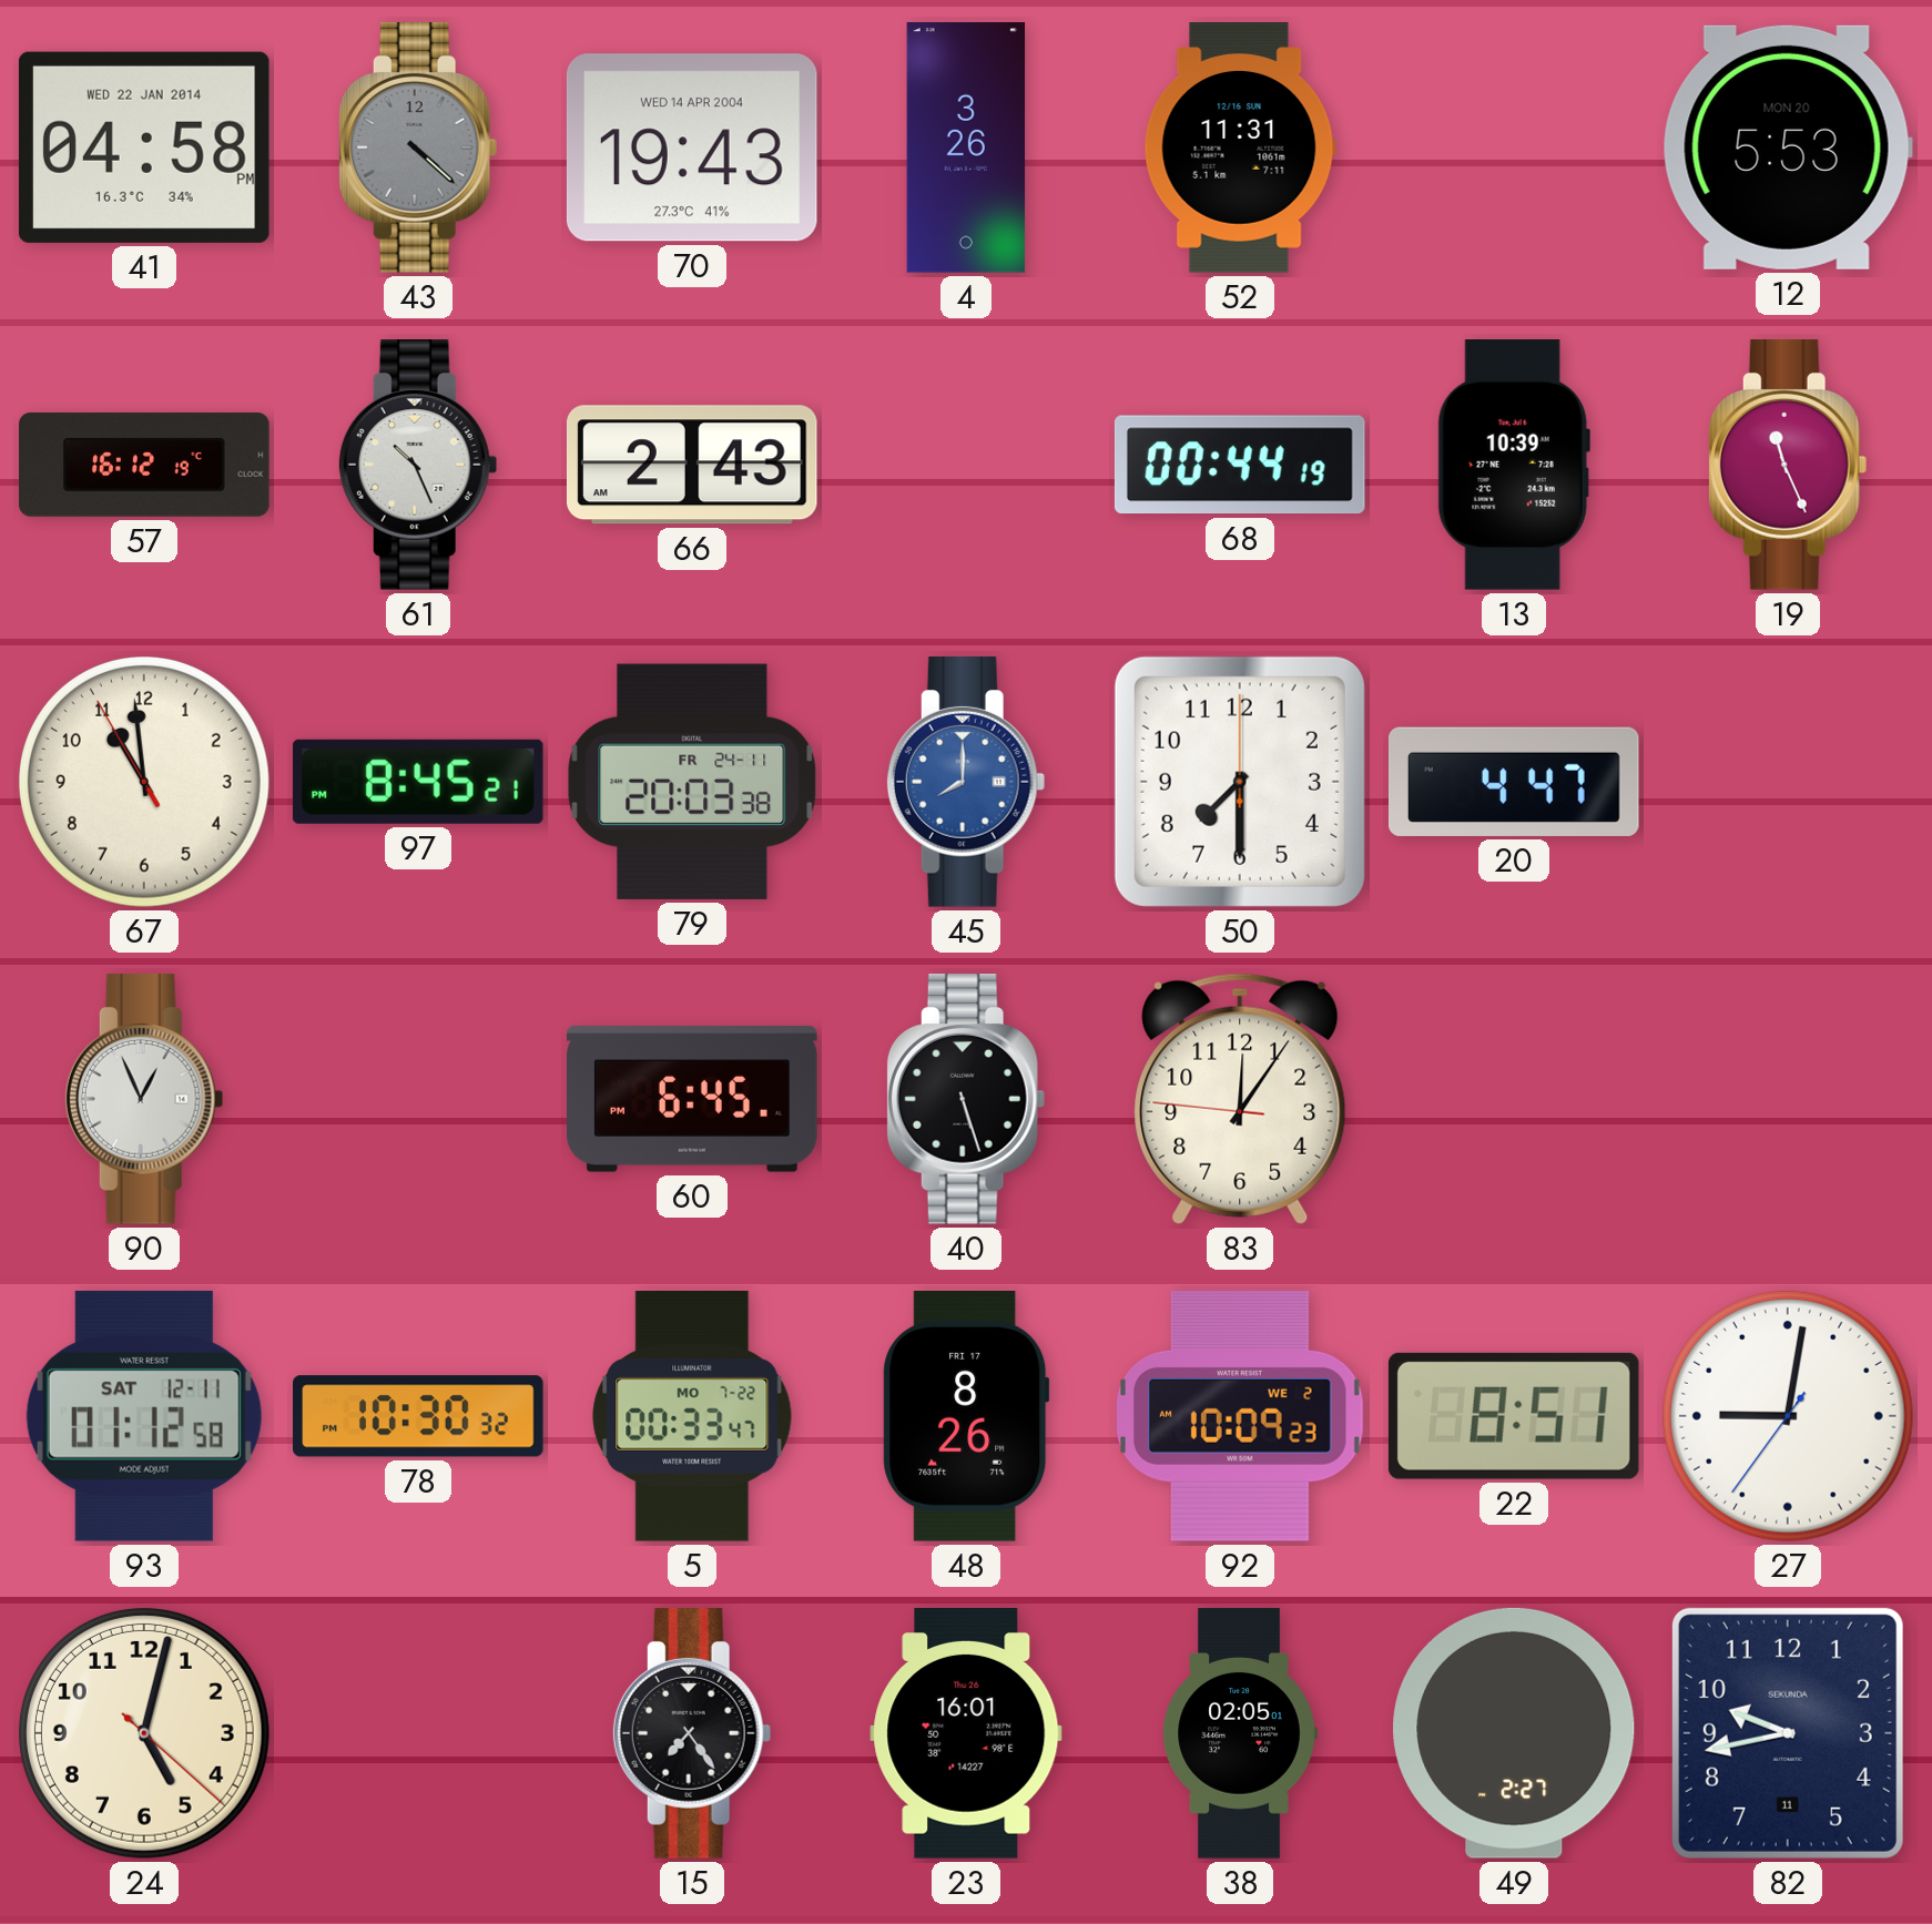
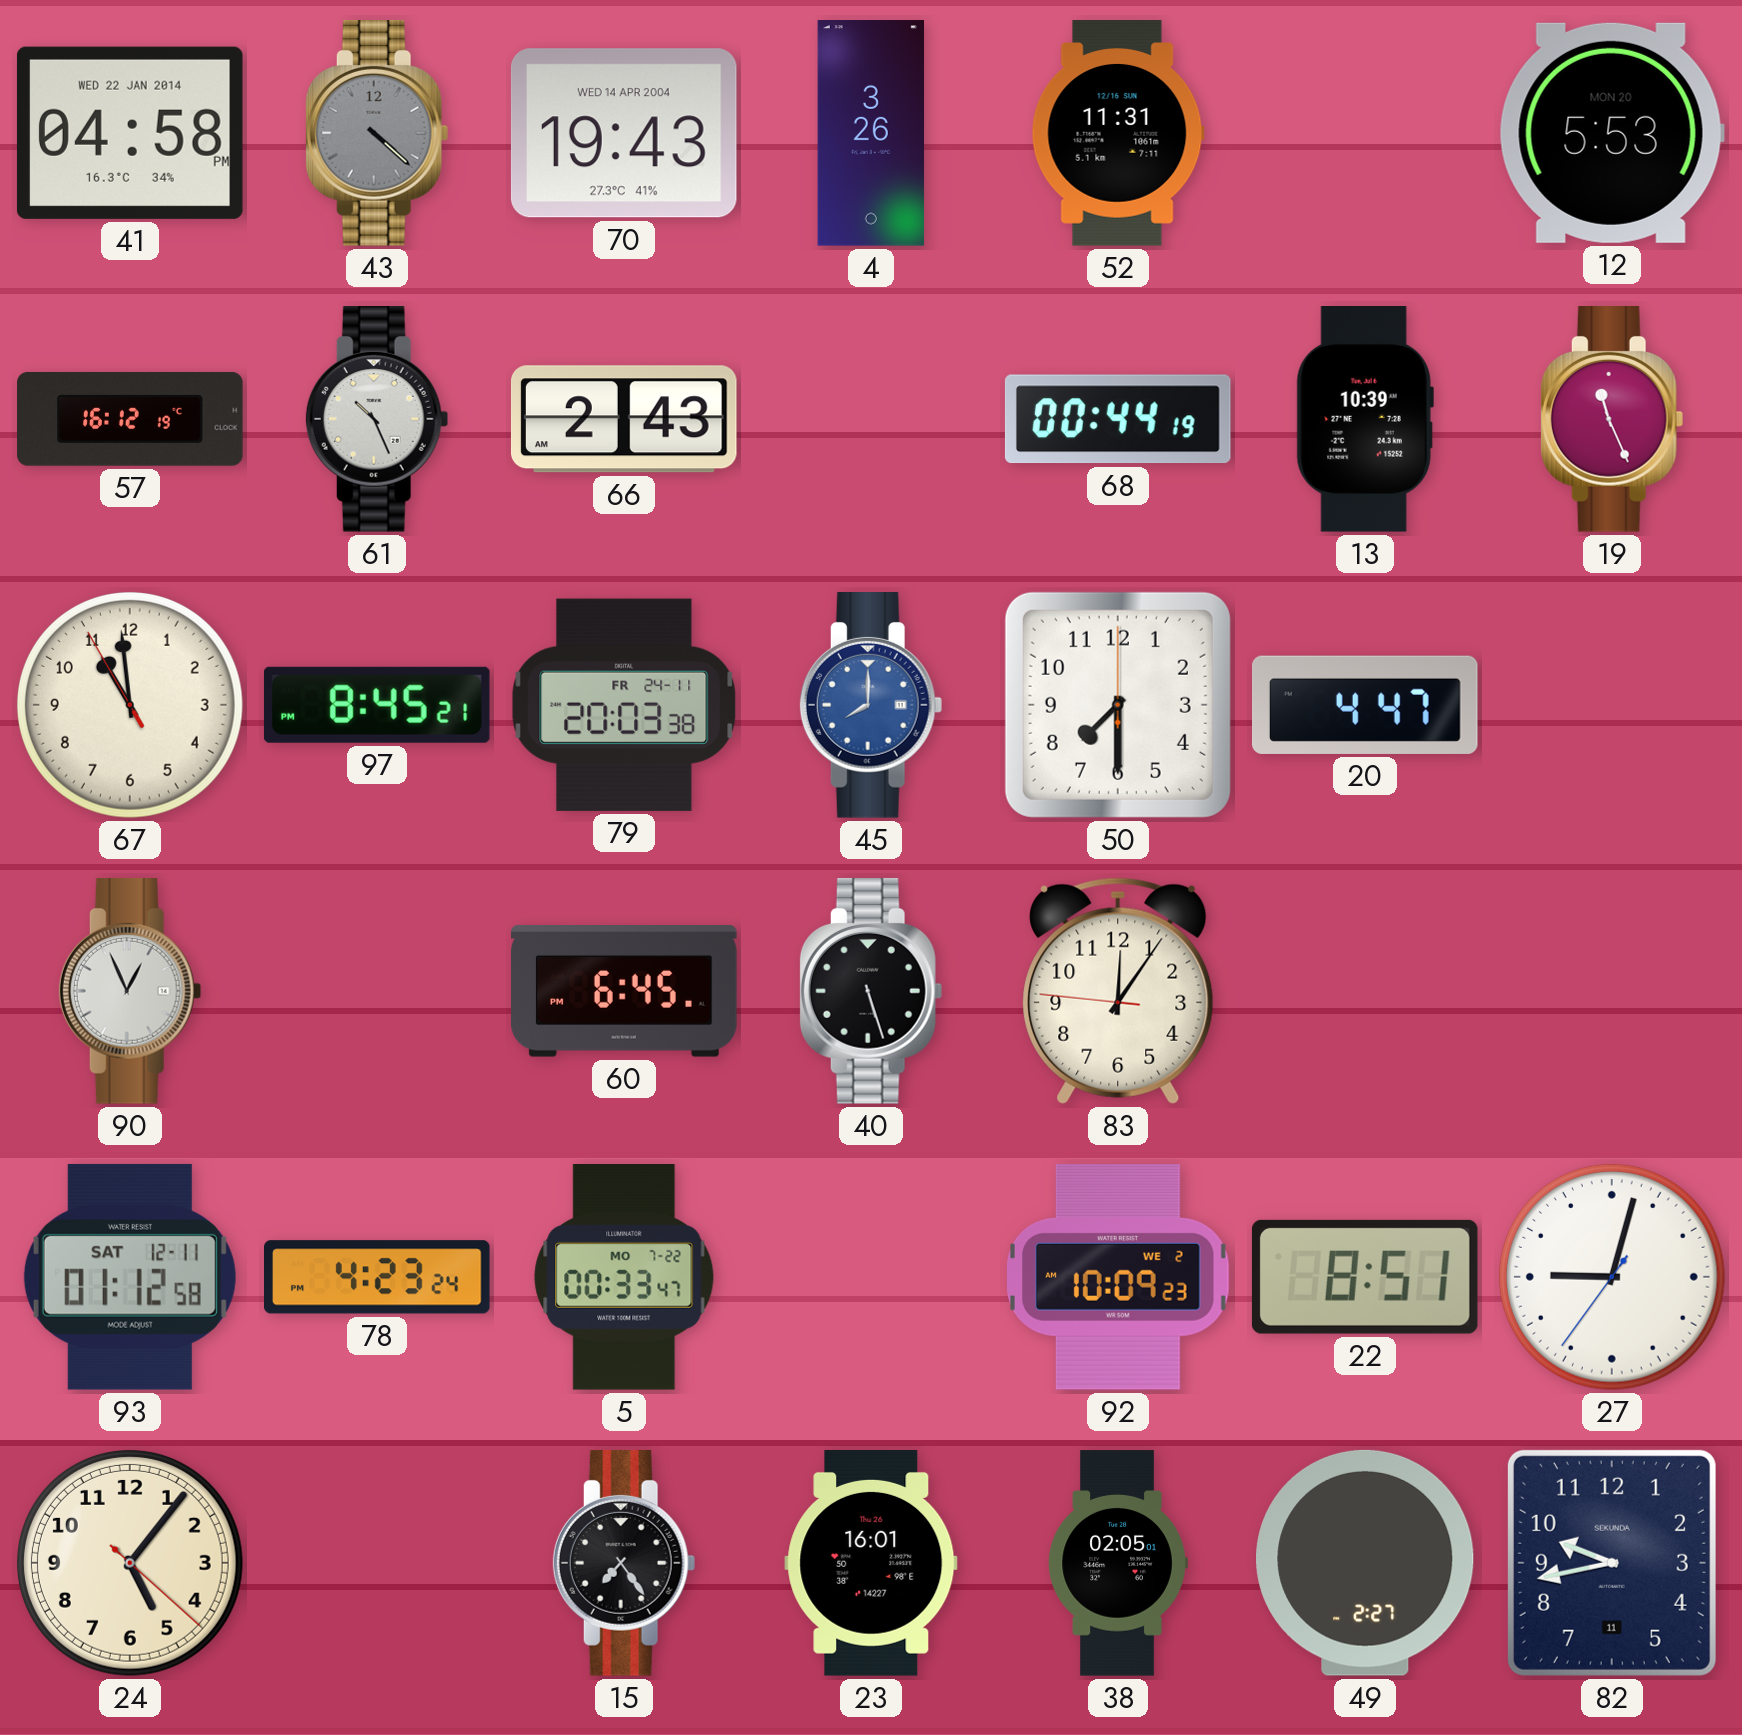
78: 10:30 -> 4:23
48: 8:26 -> none
27: 9:01 -> 9:02
24: 5:02 -> 5:06
